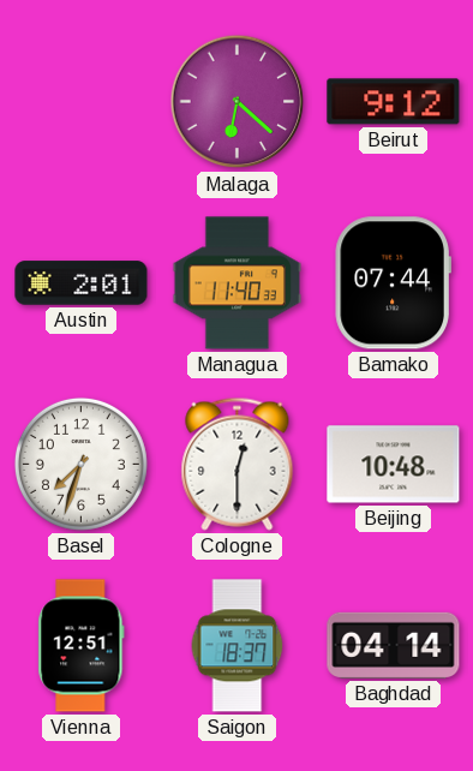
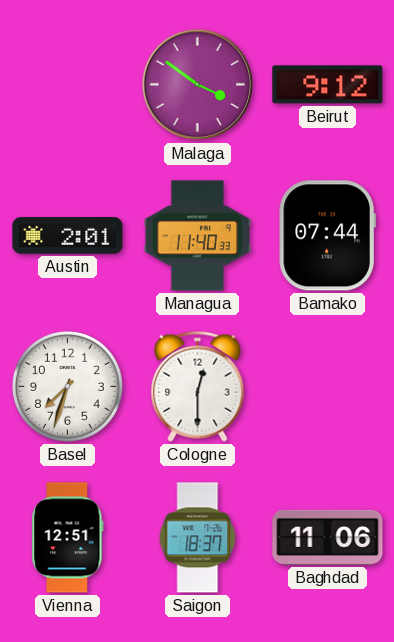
Malaga: 6:22 -> 3:51
Beijing: 10:48 -> none
Baghdad: 04:14 -> 11:06
